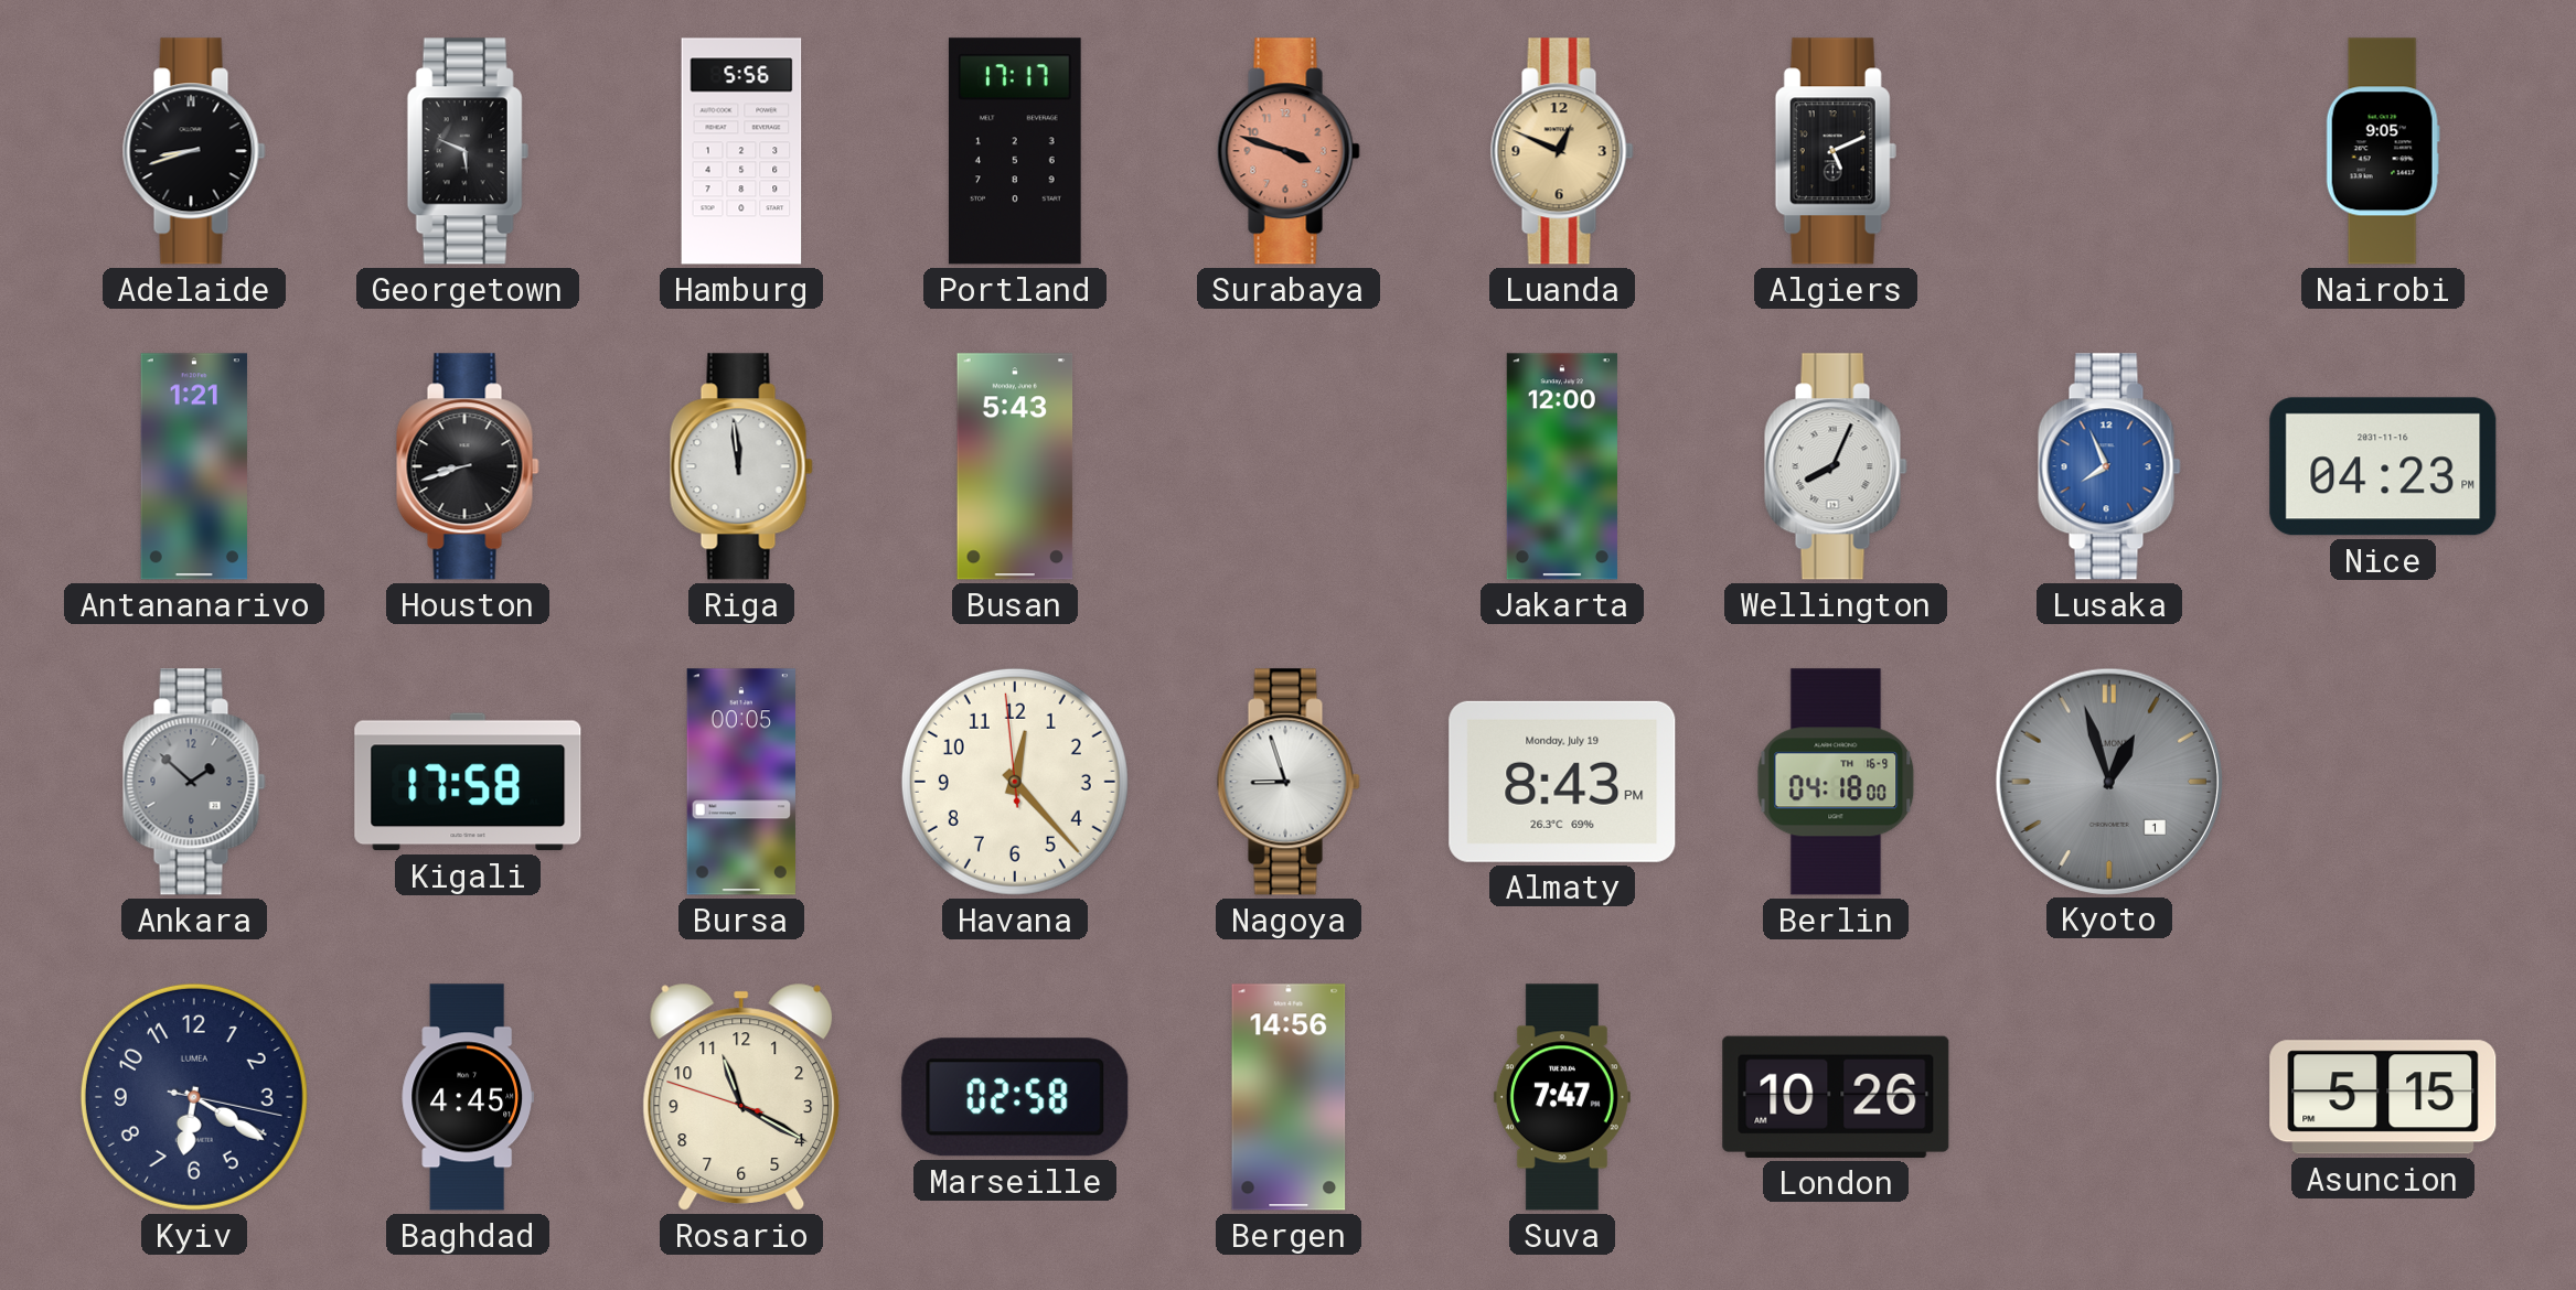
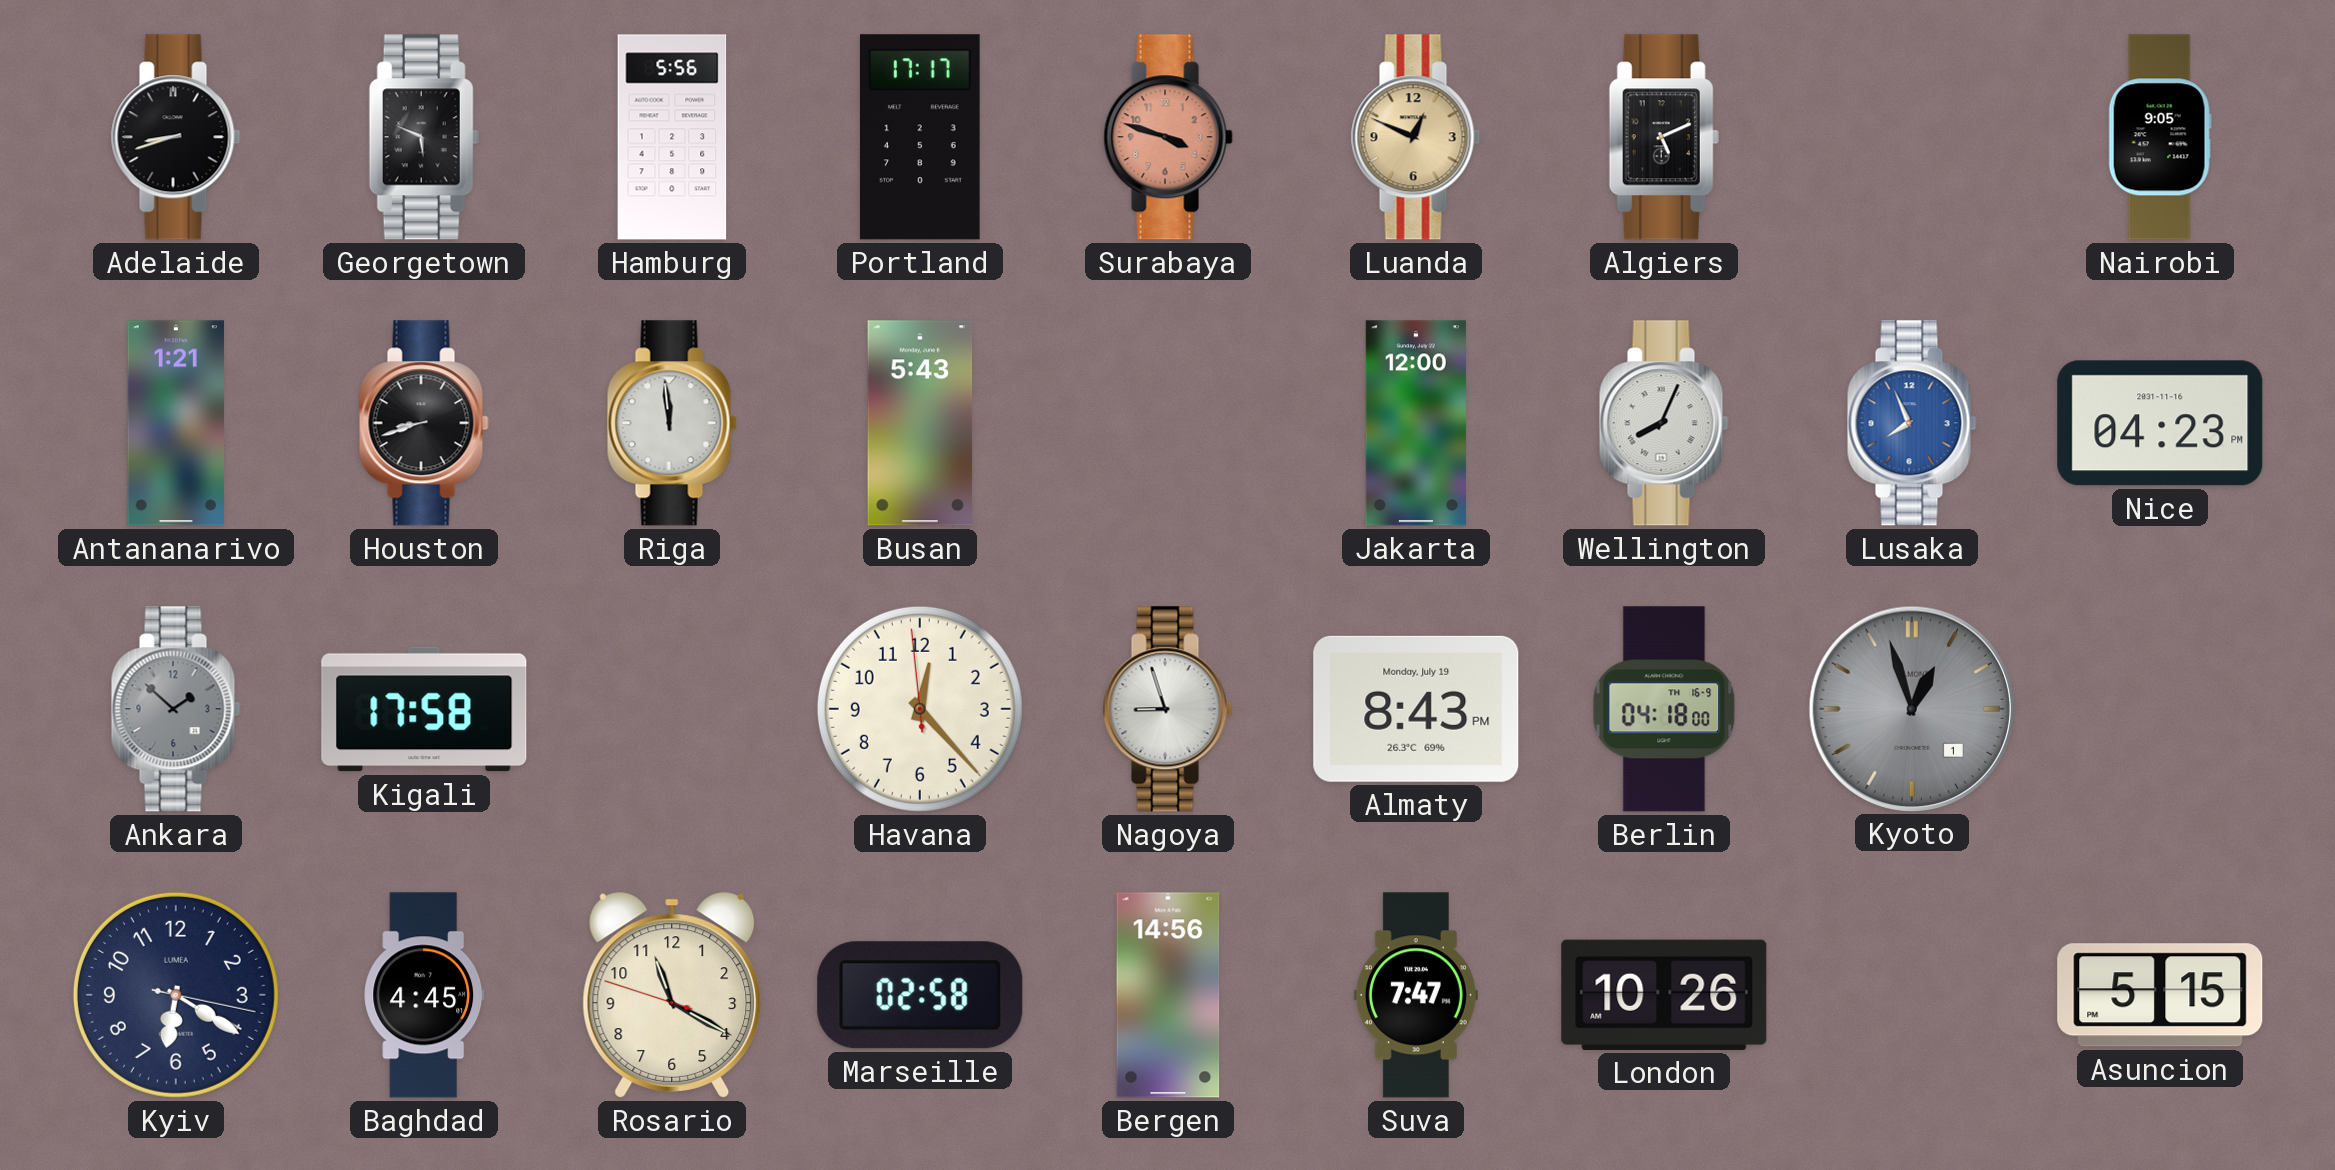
Bursa: 00:05 -> none
